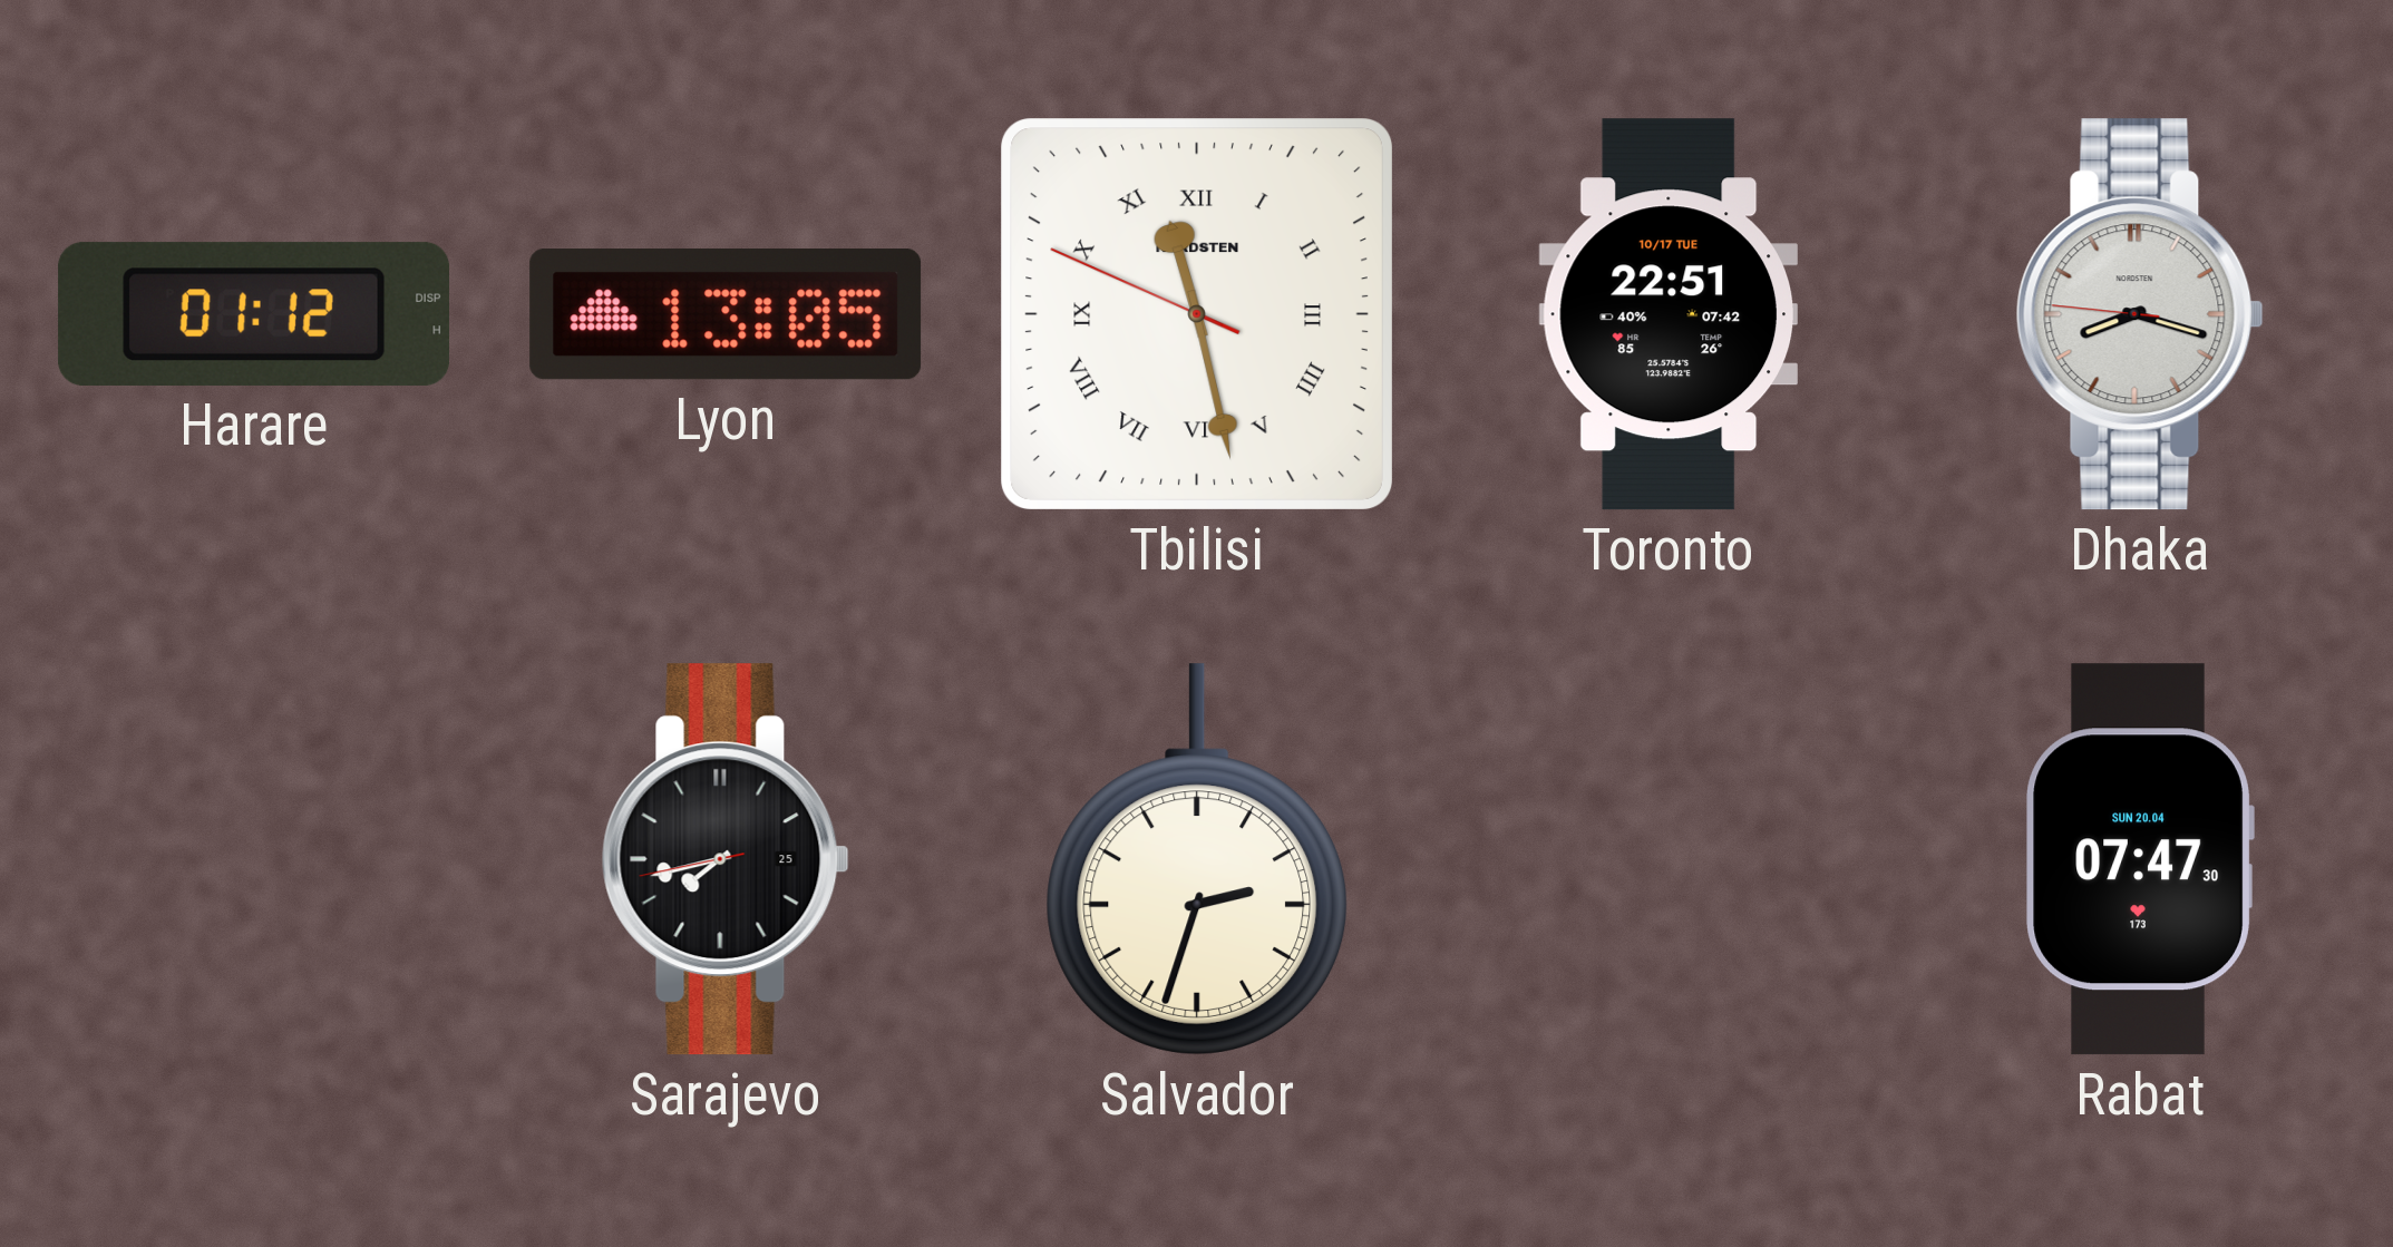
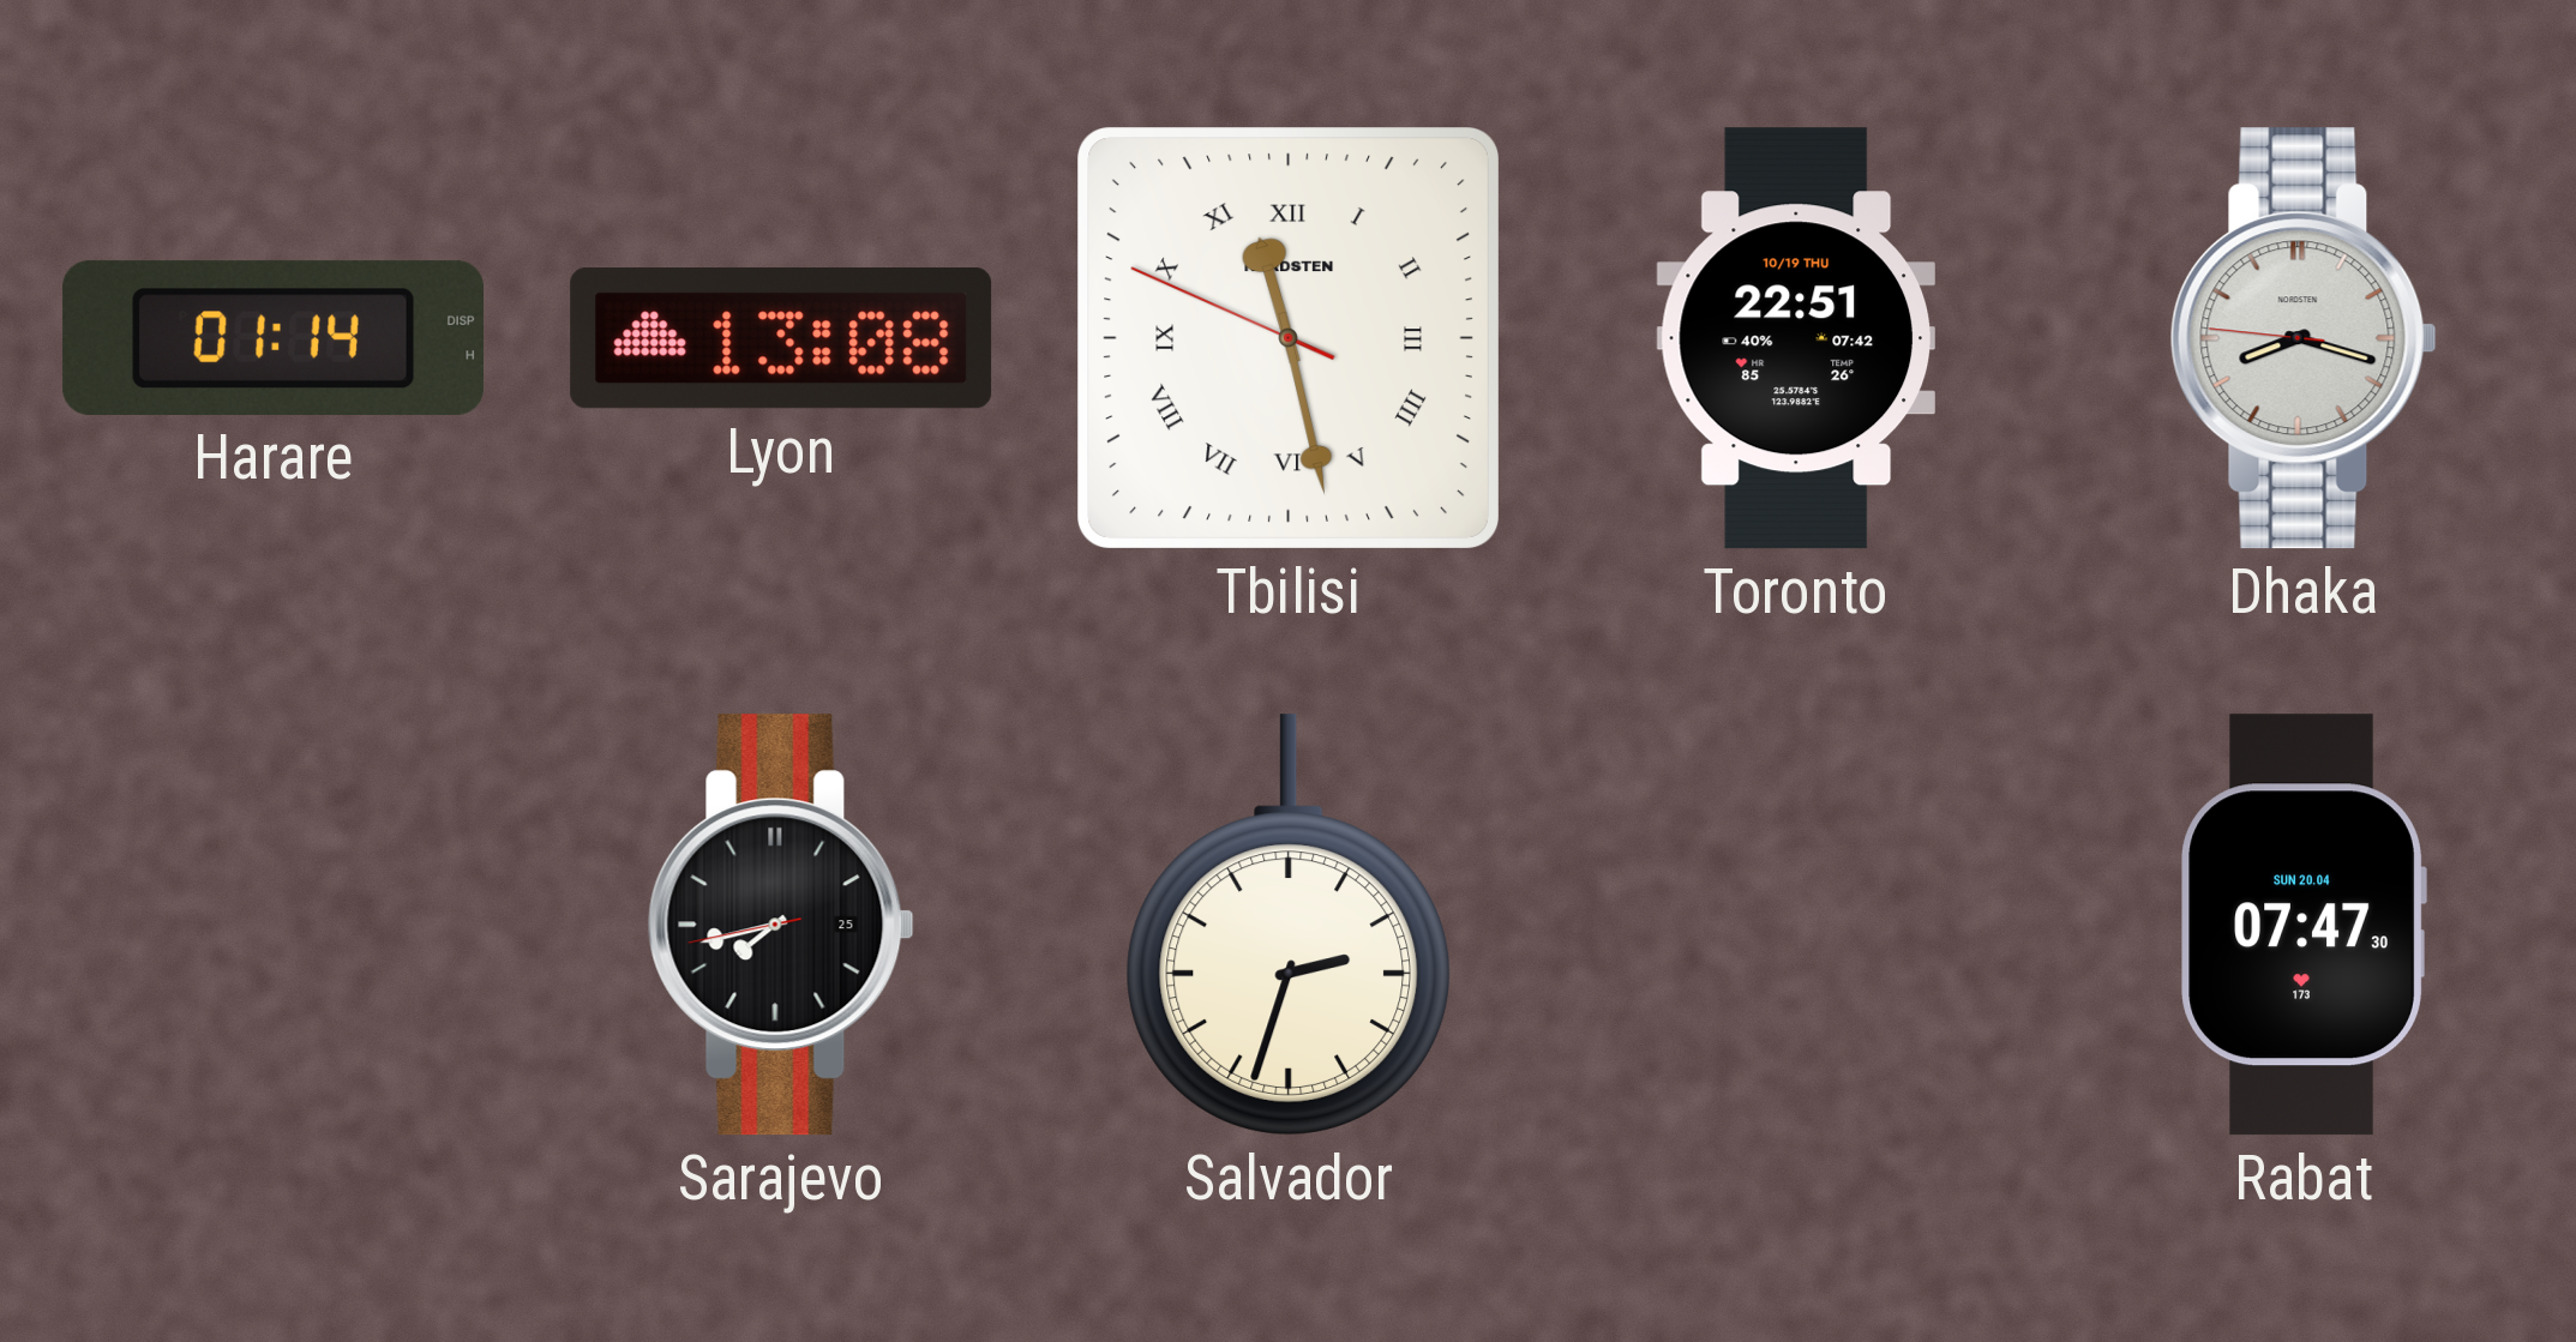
Harare: 01:12 -> 01:14
Lyon: 13:05 -> 13:08
Toronto date: 10/17 TUE -> 10/19 THU
